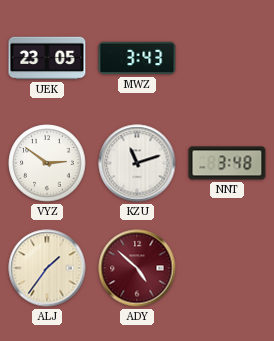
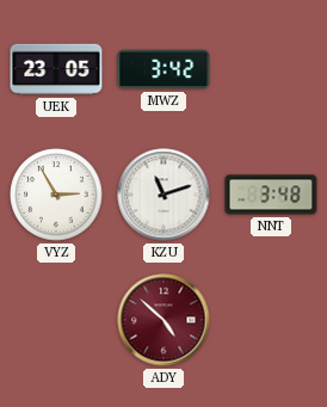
MWZ: 3:43 -> 3:42
VYZ: 2:51 -> 2:55
ALJ: 1:36 -> none
